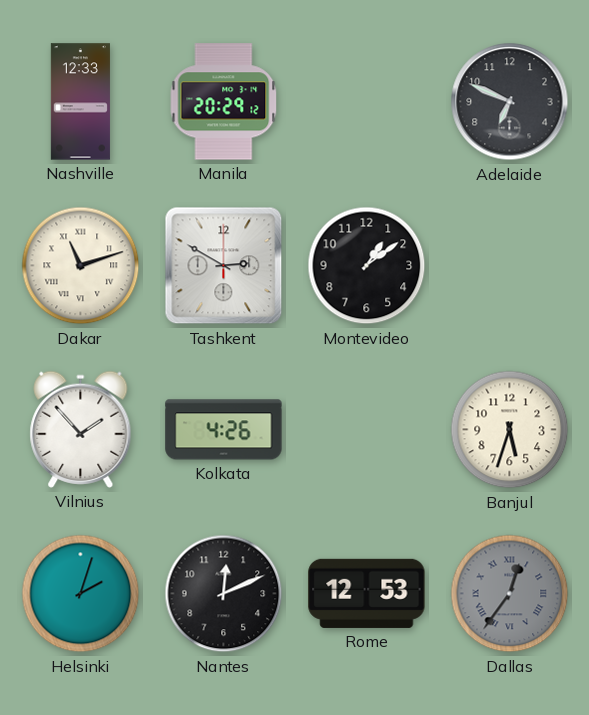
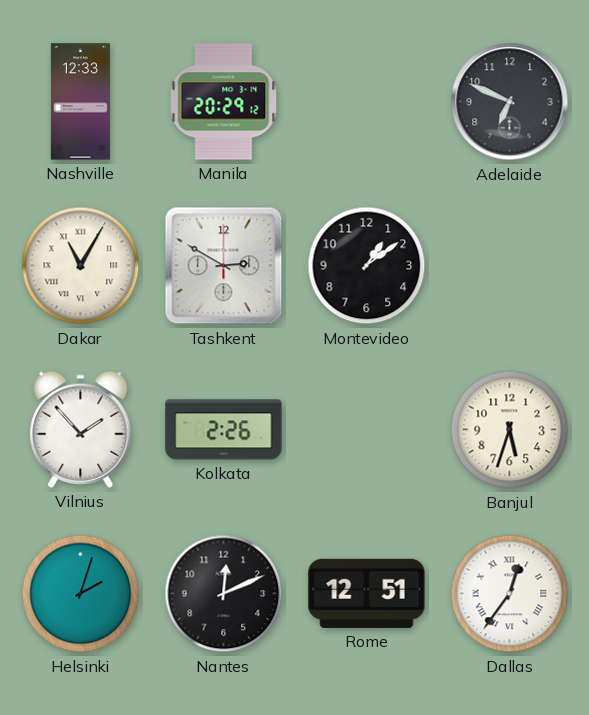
Dakar: 11:12 -> 11:05
Kolkata: 4:26 -> 2:26
Rome: 12:53 -> 12:51
Dallas dial: grey -> white
